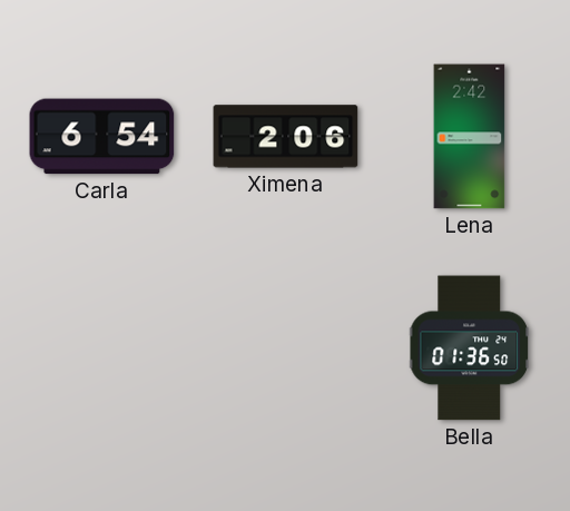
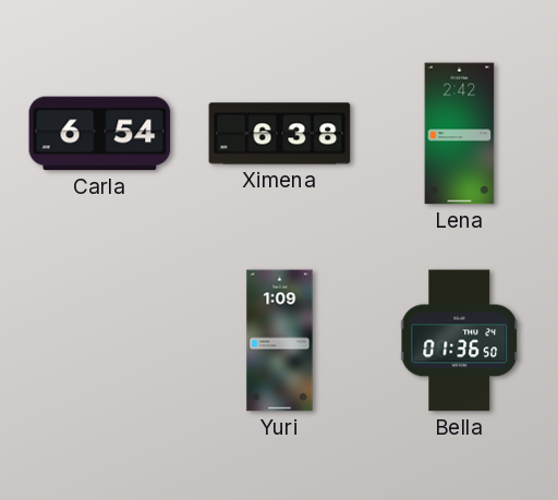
Ximena: 2:06 -> 6:38
Yuri: none -> 1:09
